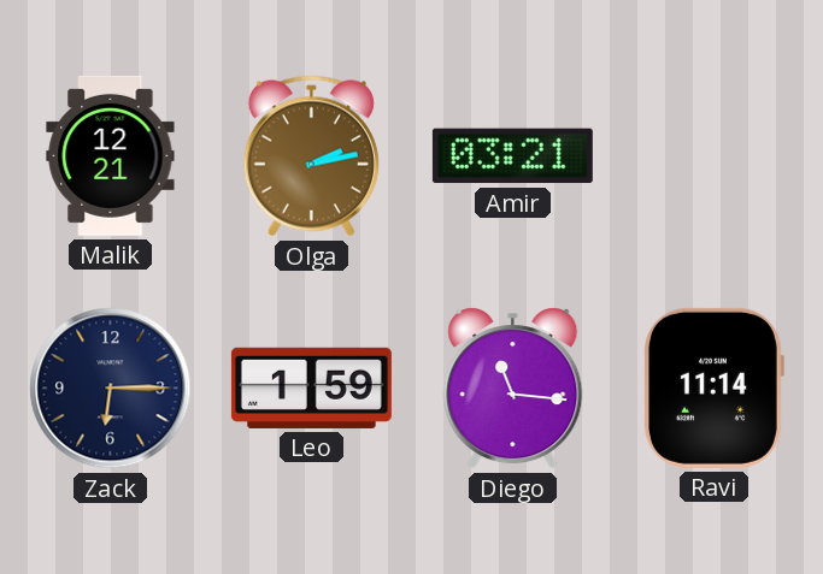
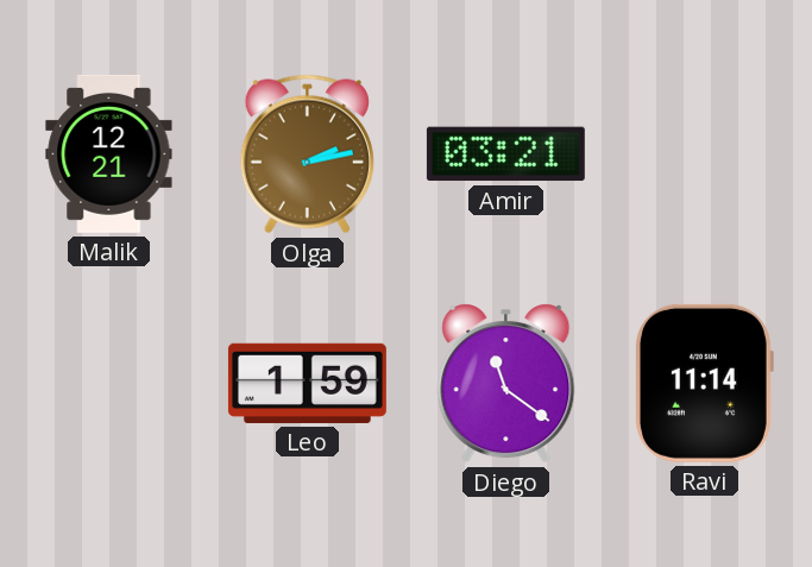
Zack: 6:15 -> none
Diego: 11:16 -> 11:21
